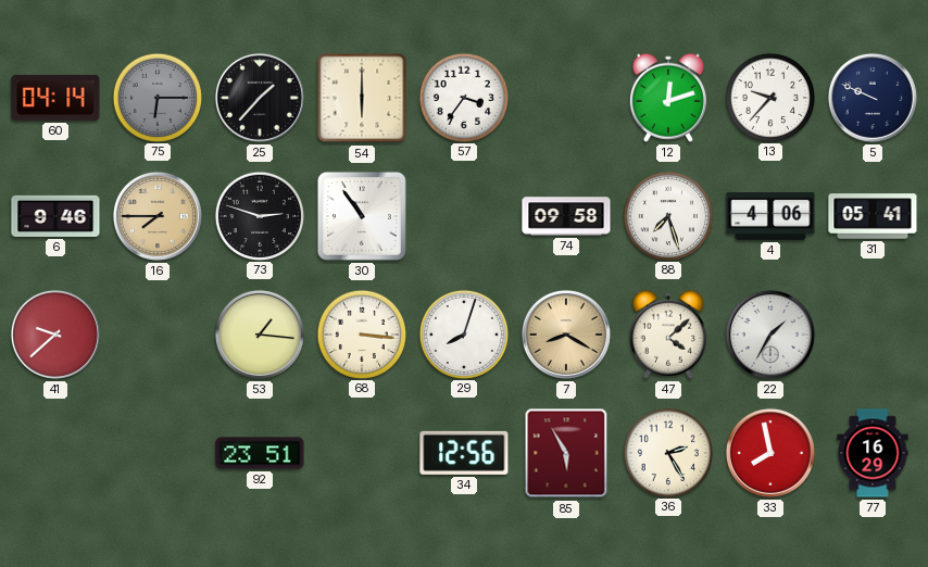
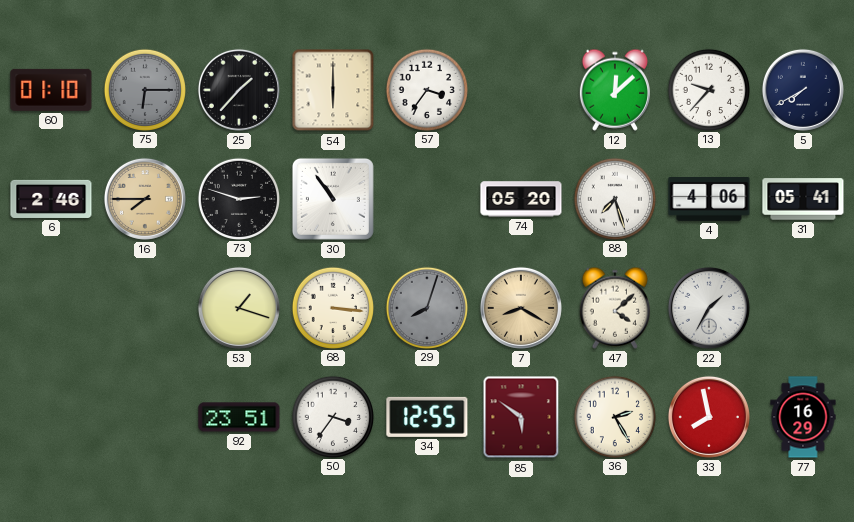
60: 04:14 -> 01:10
12: 12:12 -> 12:08
5: 9:49 -> 7:40
6: 9:46 -> 2:46
74: 09:58 -> 05:20
41: 9:38 -> none
53: 1:16 -> 1:18
29 dial: white -> grey
50: none -> 3:36
34: 12:56 -> 12:55
85: 5:55 -> 5:51
